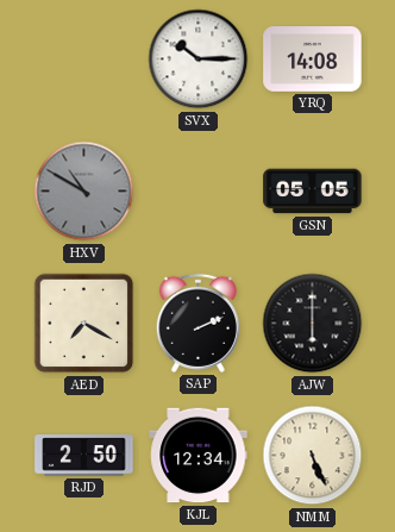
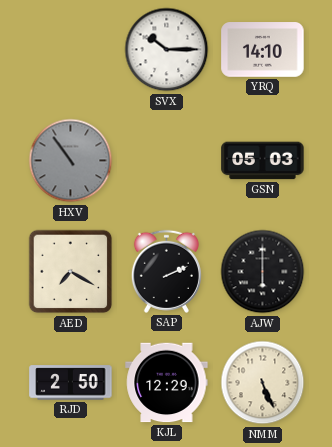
YRQ: 14:08 -> 14:10
HXV: 10:50 -> 10:54
GSN: 05:05 -> 05:03
KJL: 12:34 -> 12:29
